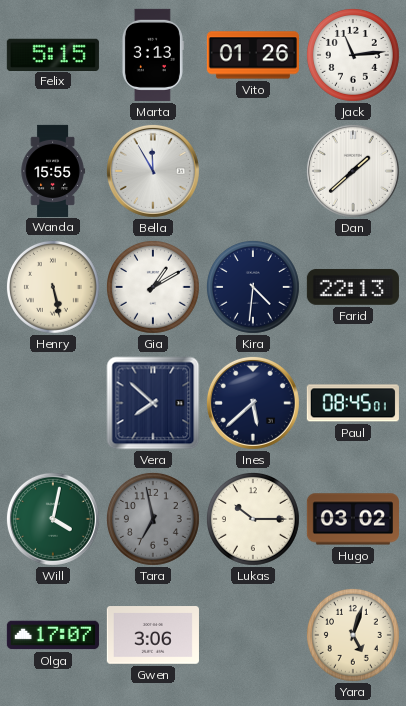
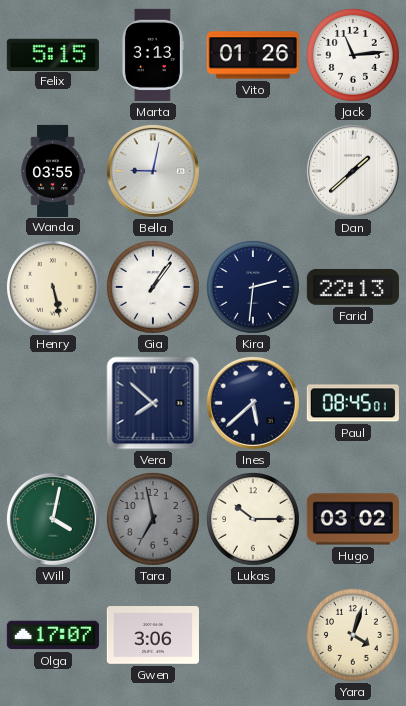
Wanda: 15:55 -> 03:55
Bella: 11:55 -> 9:02
Gia: 1:10 -> 1:06
Kira: 4:31 -> 2:31
Yara: 5:03 -> 4:03
